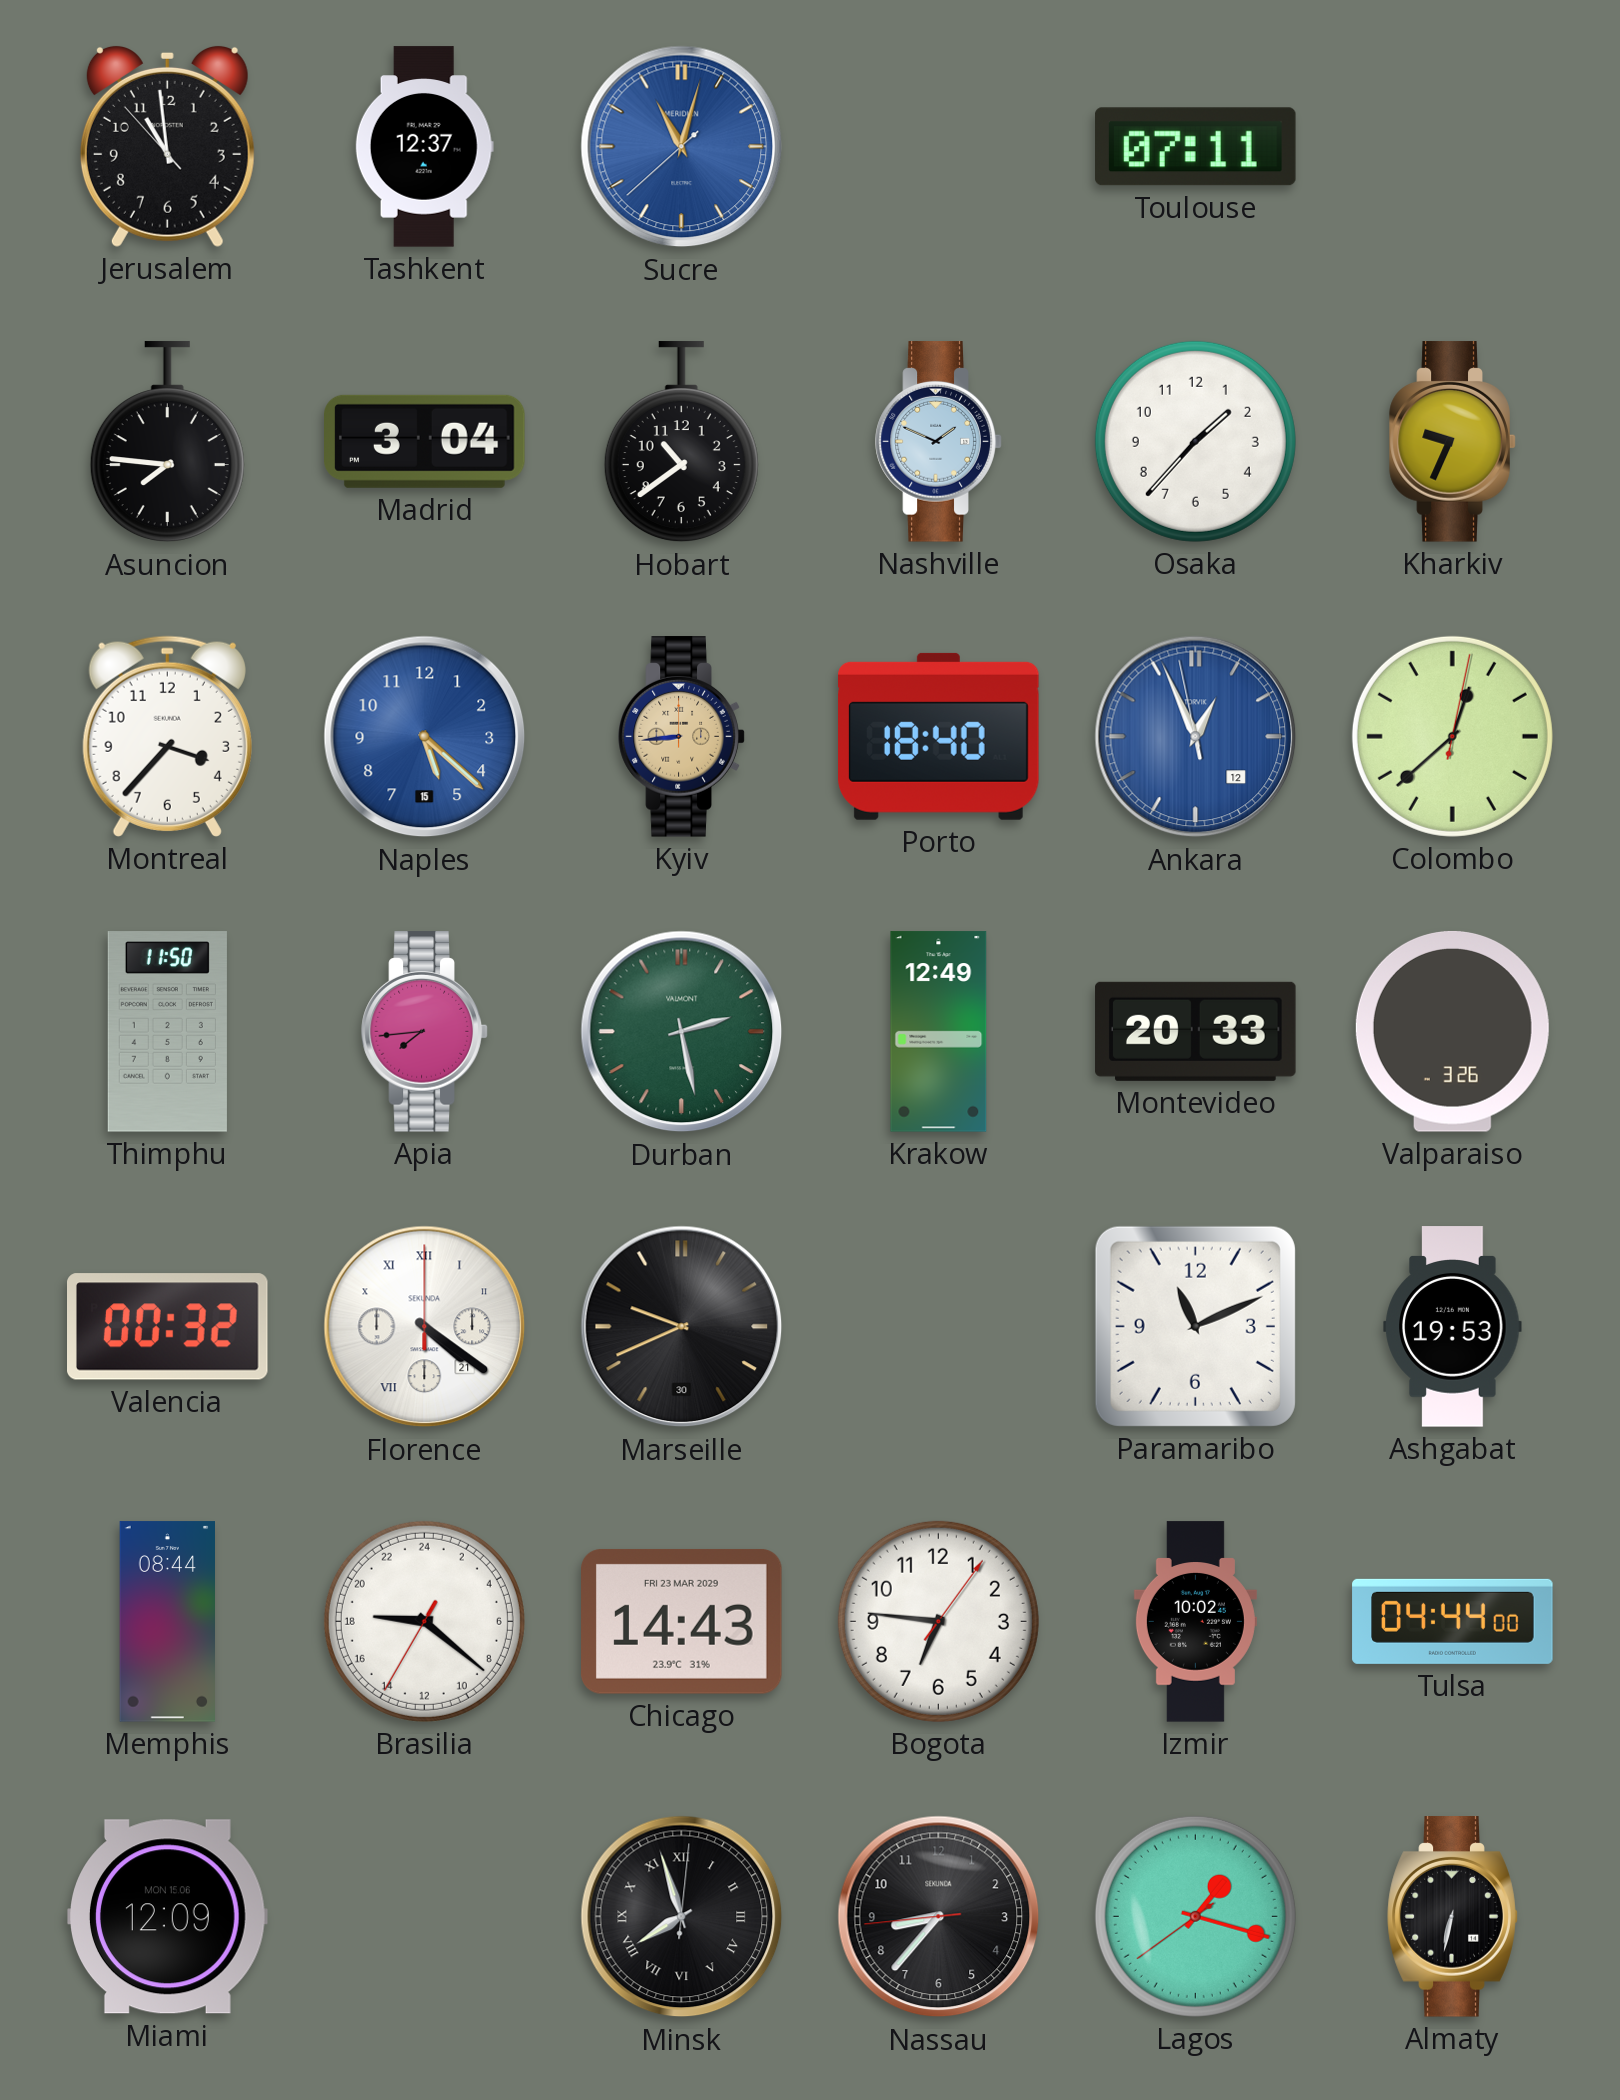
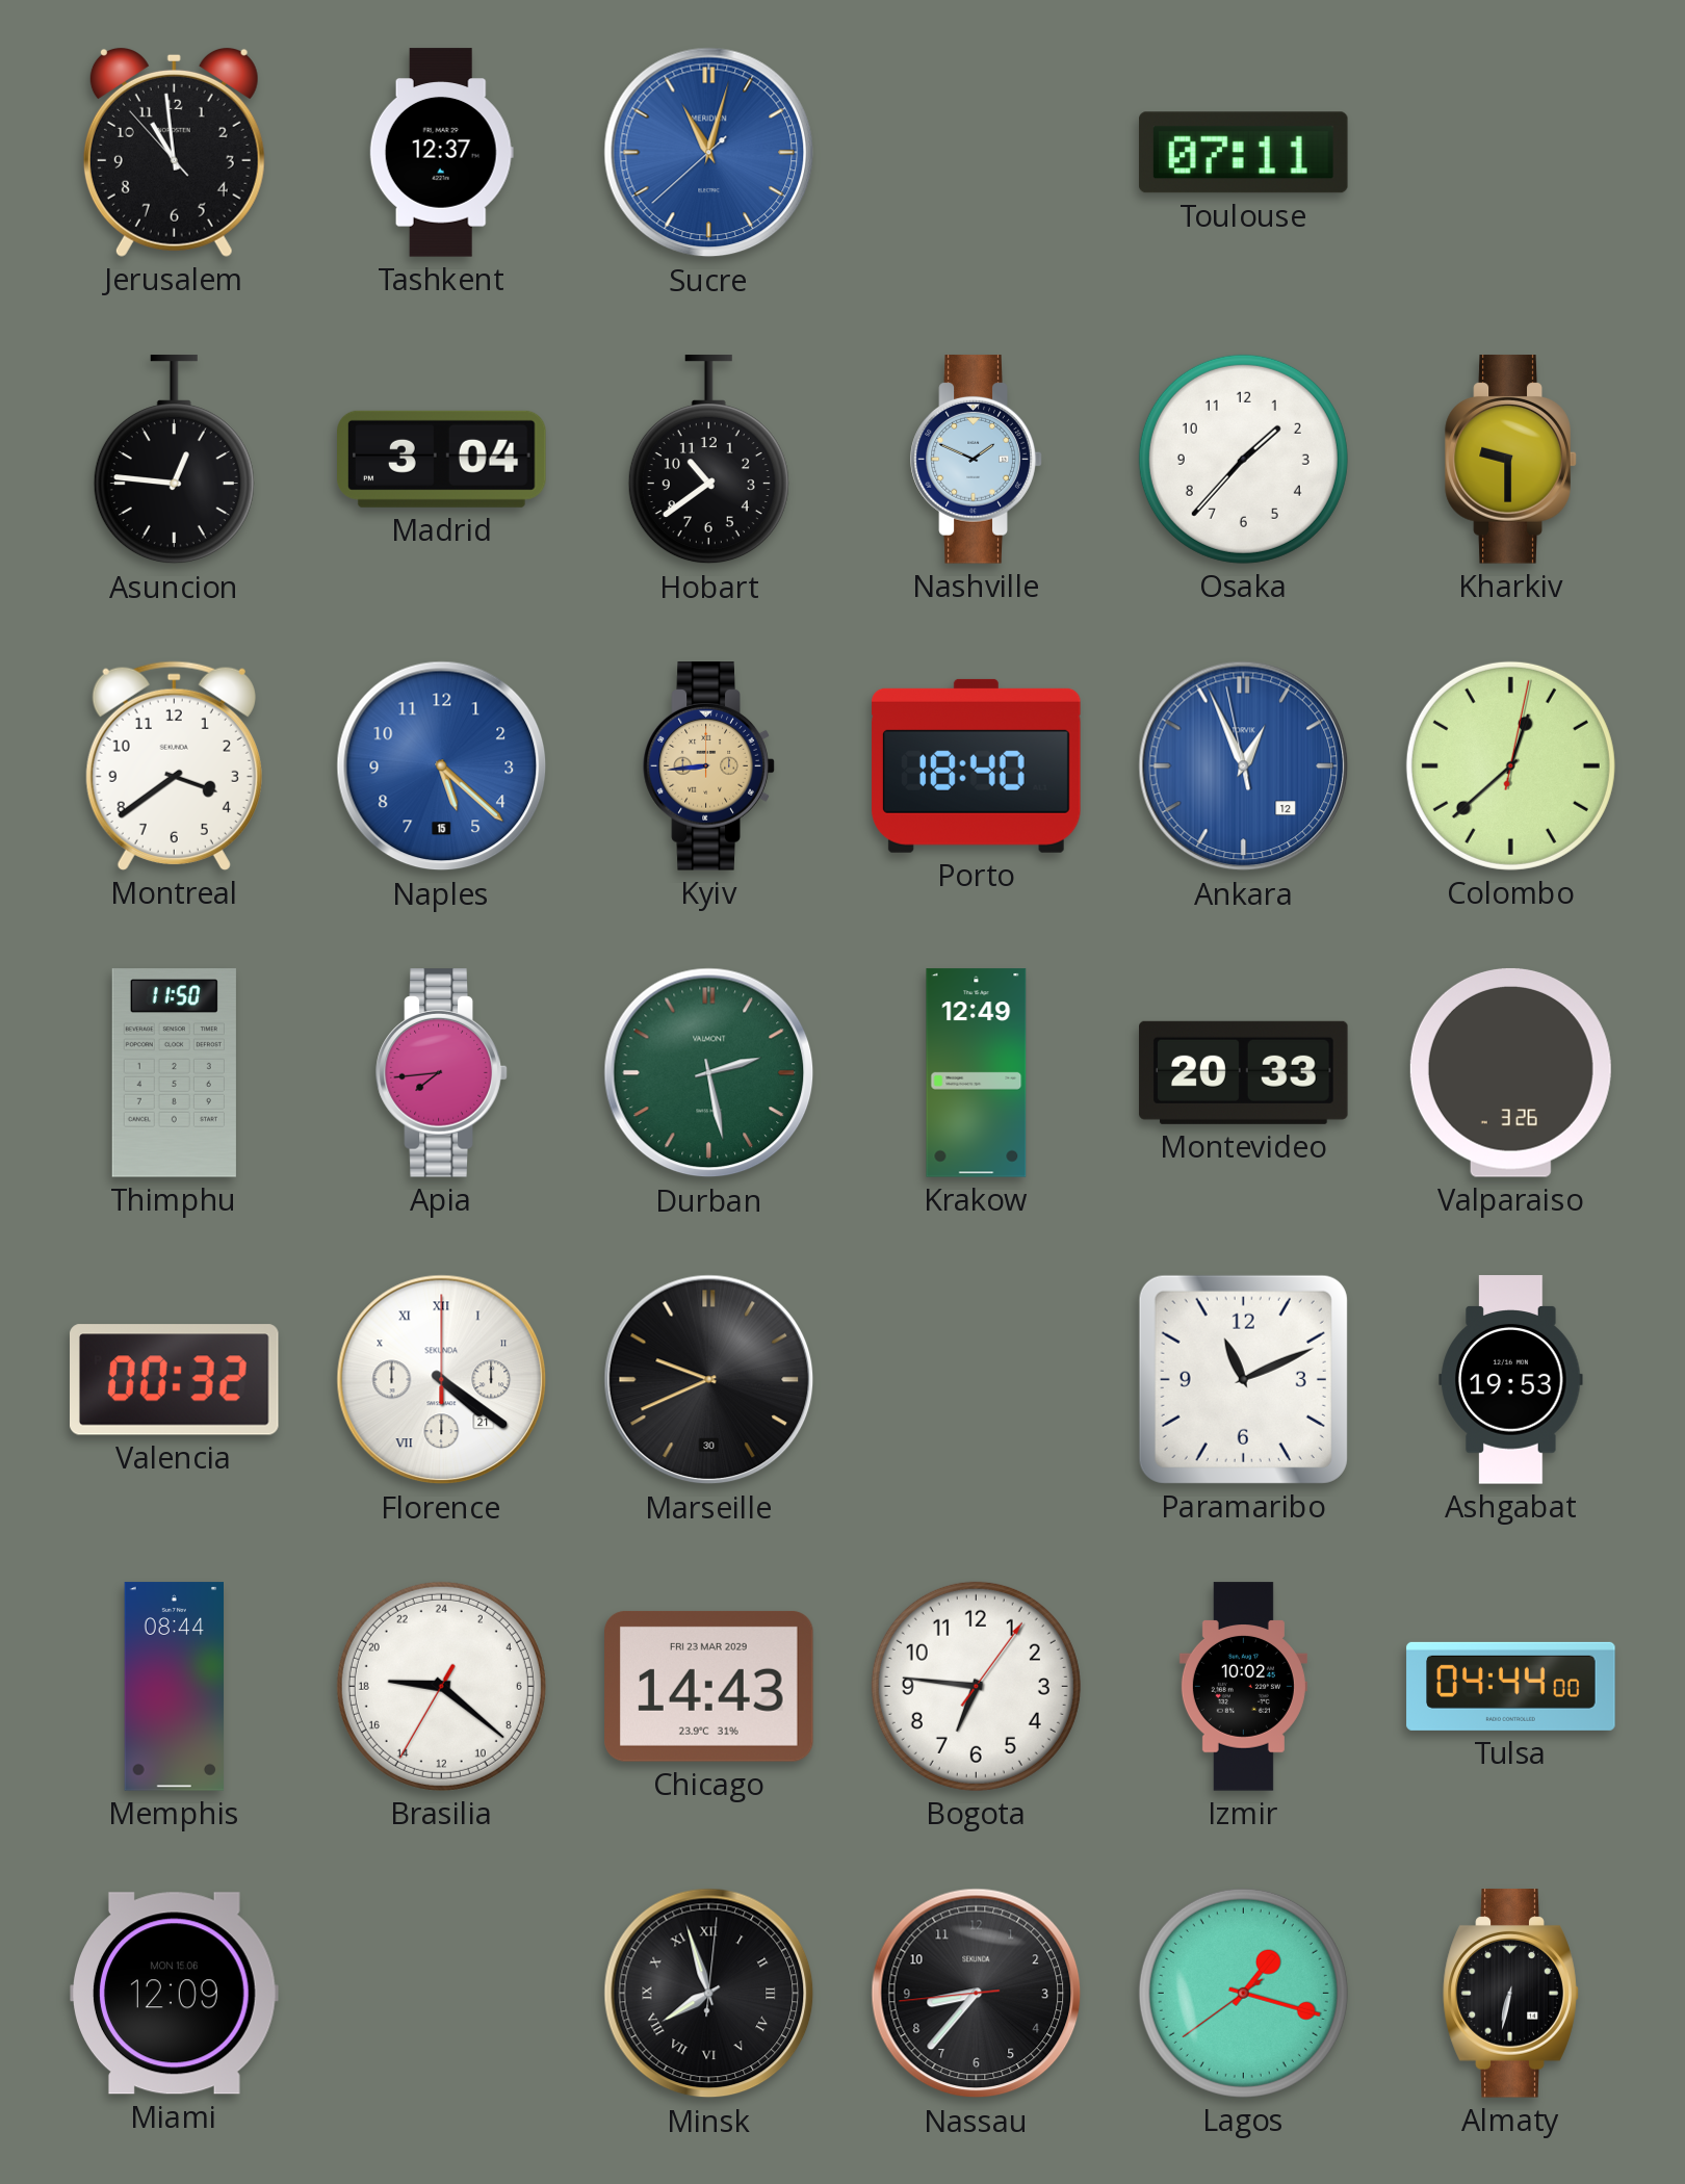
Asuncion: 7:46 -> 12:46
Kharkiv: 9:34 -> 9:30
Montreal: 3:37 -> 3:39
